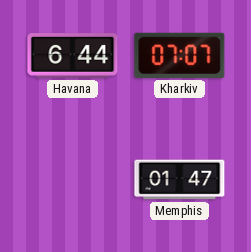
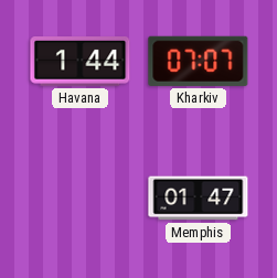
Havana: 6:44 -> 1:44
